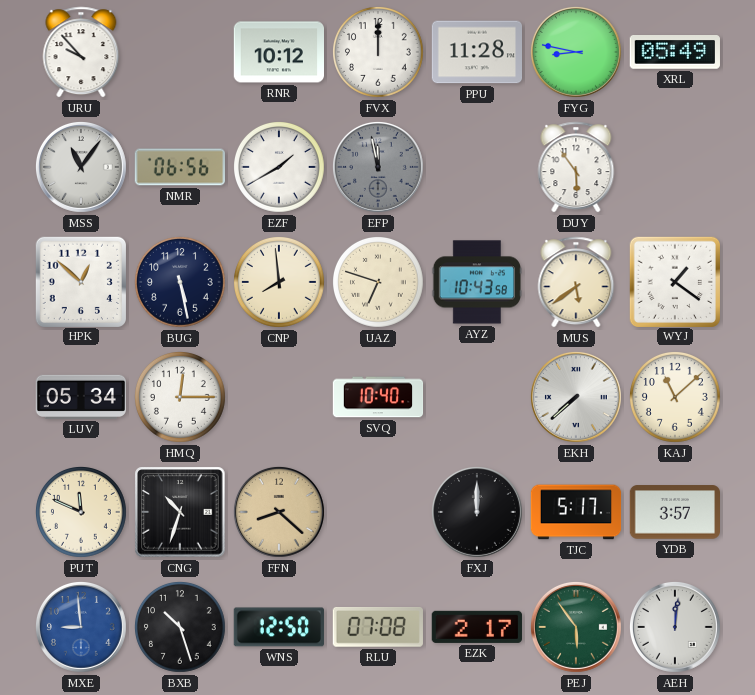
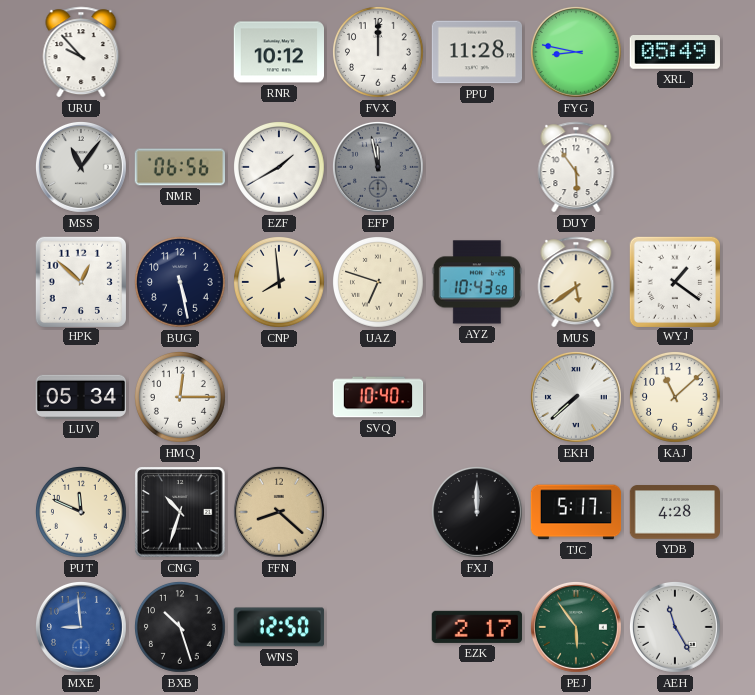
YDB: 3:57 -> 4:28
RLU: 07:08 -> none
AEH: 12:01 -> 11:25
